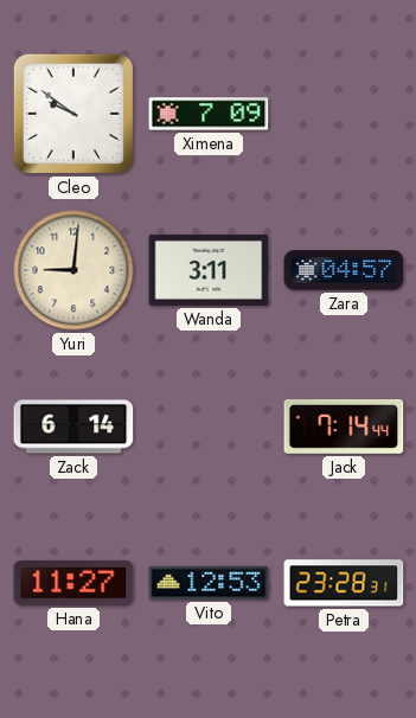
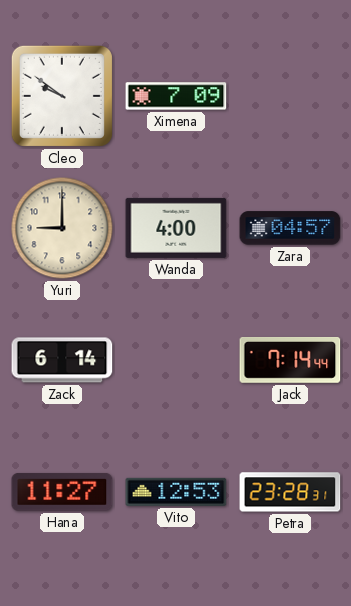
Yuri: 9:01 -> 9:00
Wanda: 3:11 -> 4:00
